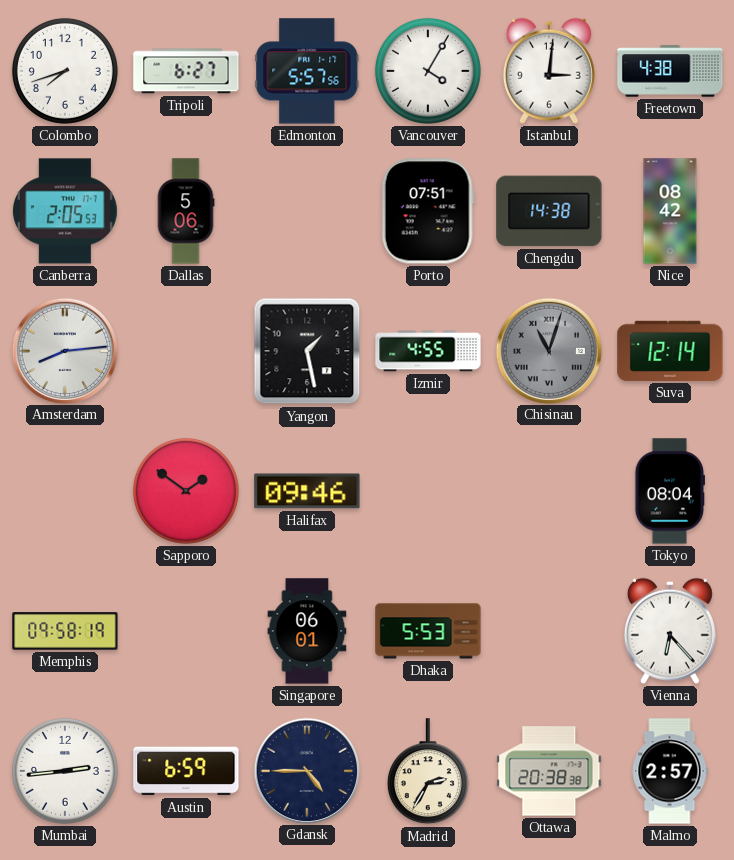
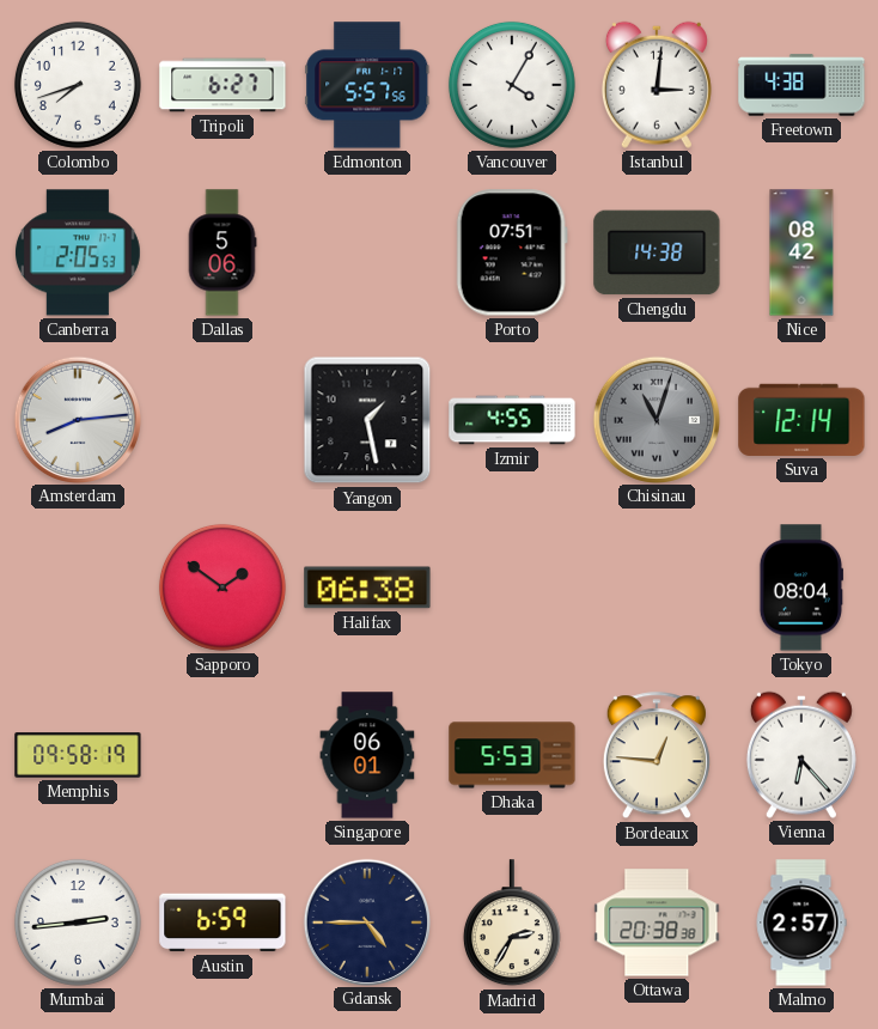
Halifax: 09:46 -> 06:38
Bordeaux: none -> 12:46
